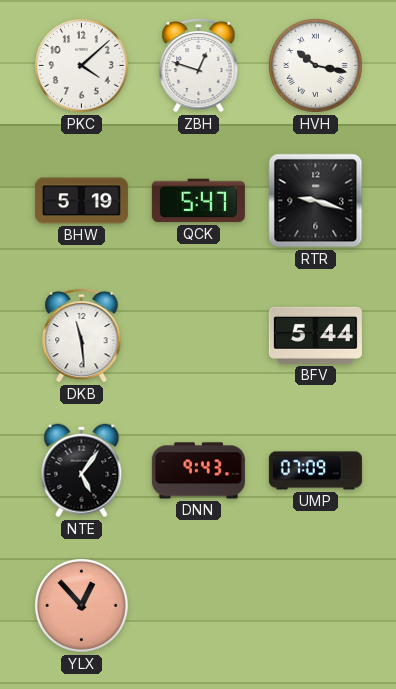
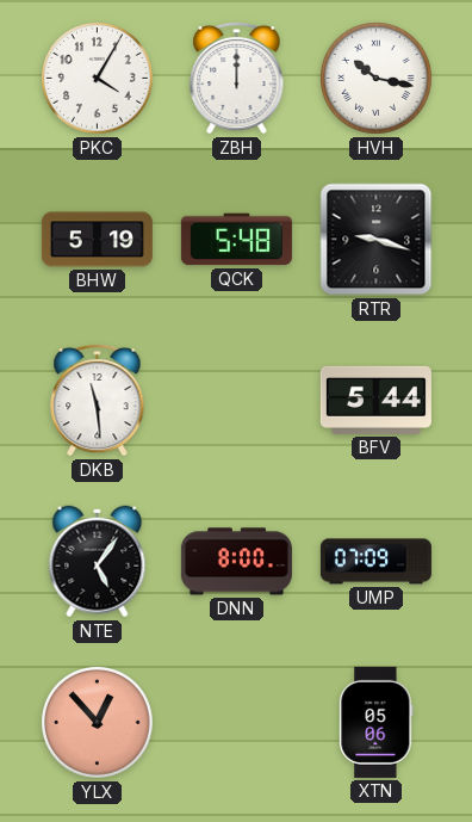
PKC: 4:08 -> 4:05
ZBH: 12:48 -> 12:00
QCK: 5:47 -> 5:48
DNN: 9:43 -> 8:00
XTN: none -> 05:06
